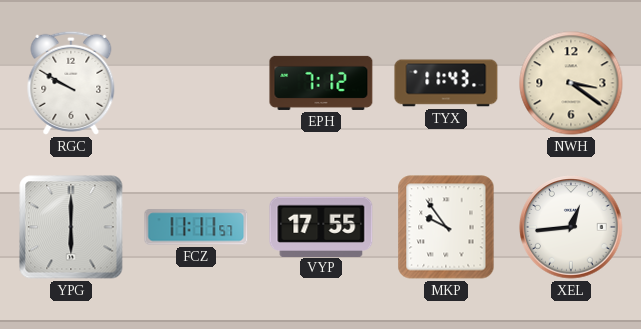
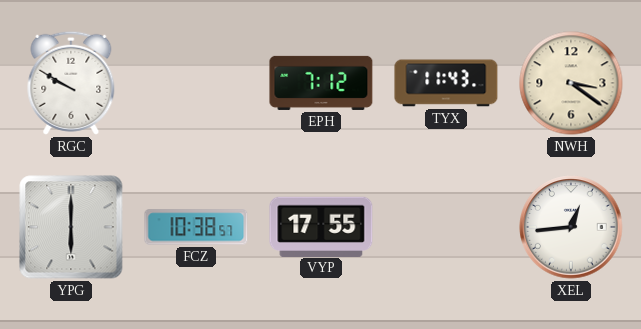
FCZ: 11:11 -> 10:38
MKP: 9:54 -> none
